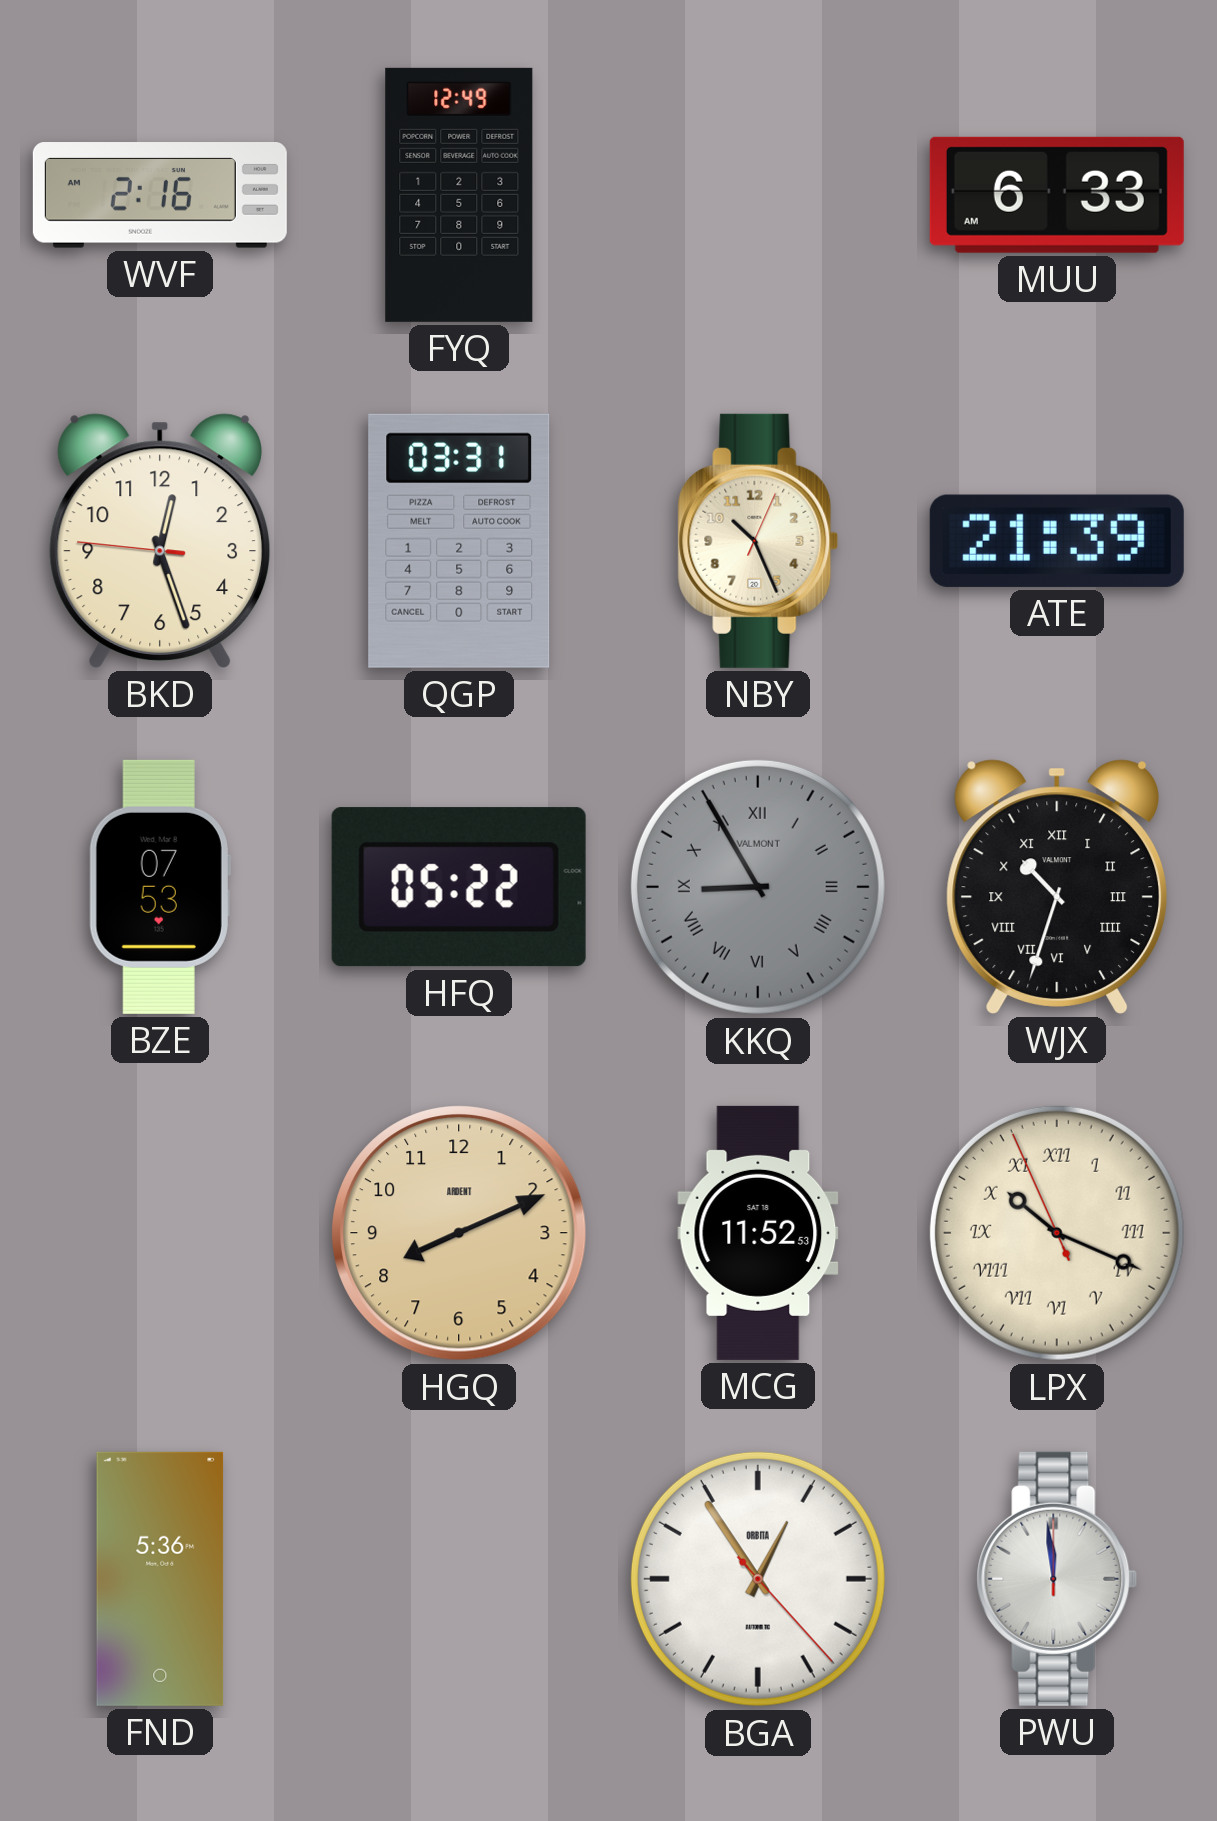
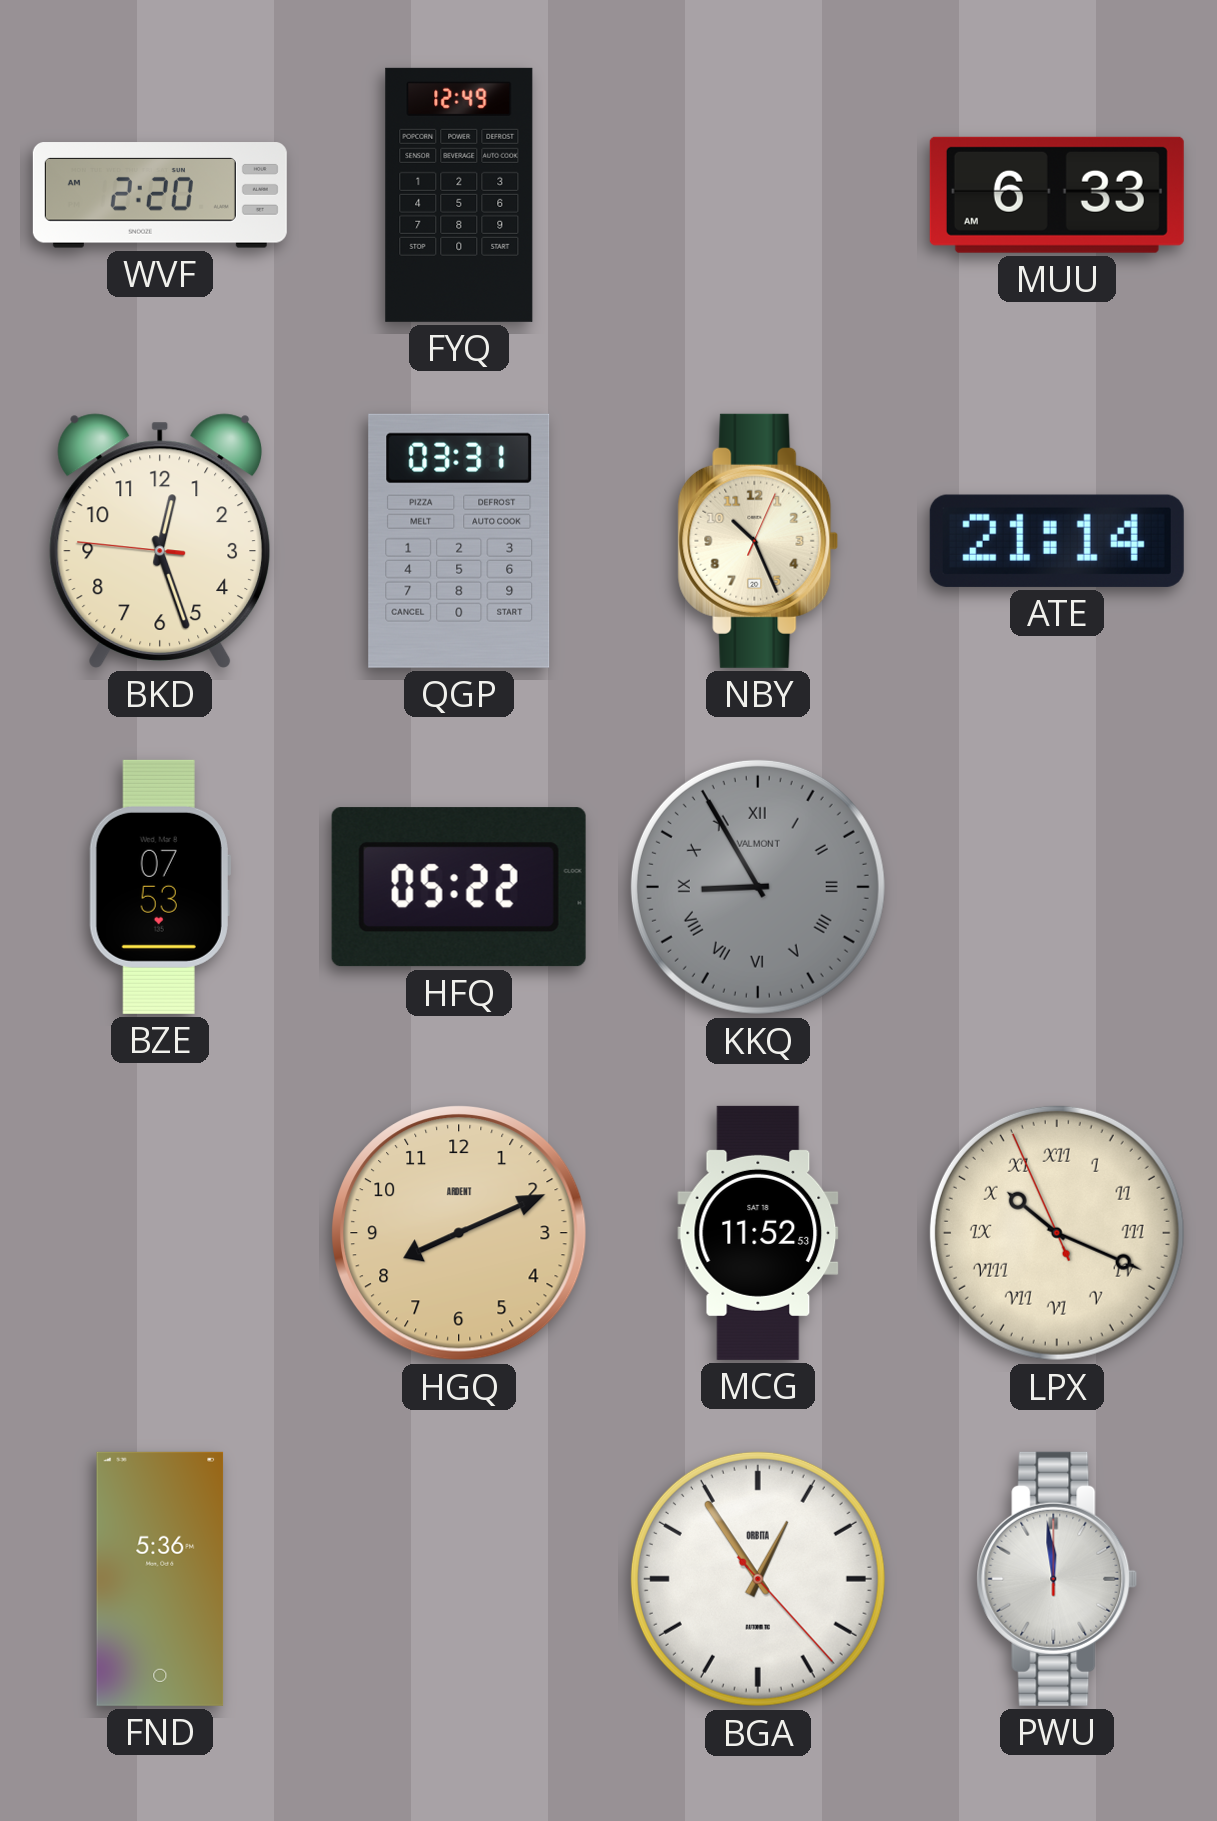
WVF: 2:16 -> 2:20
ATE: 21:39 -> 21:14
WJX: 10:33 -> none
